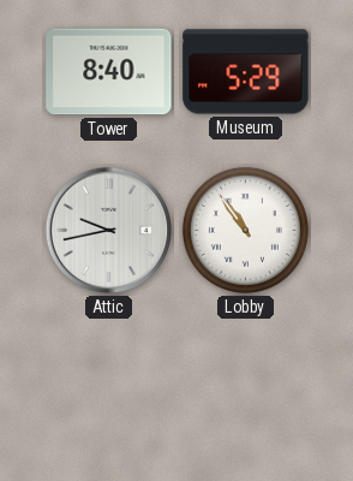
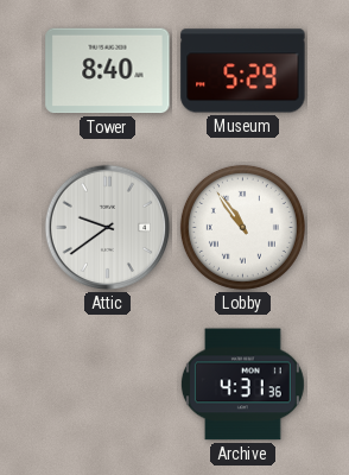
Attic: 9:43 -> 9:39
Archive: none -> 4:31
